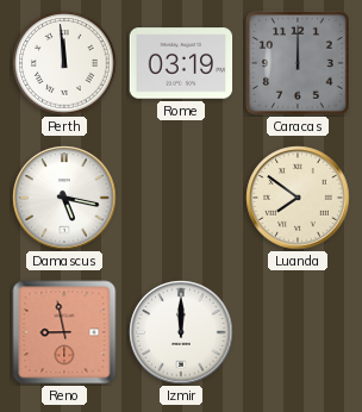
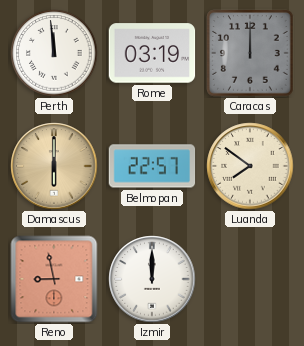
Damascus: 5:17 -> 6:00
Damascus dial: white -> champagne
Belmopan: none -> 22:57
